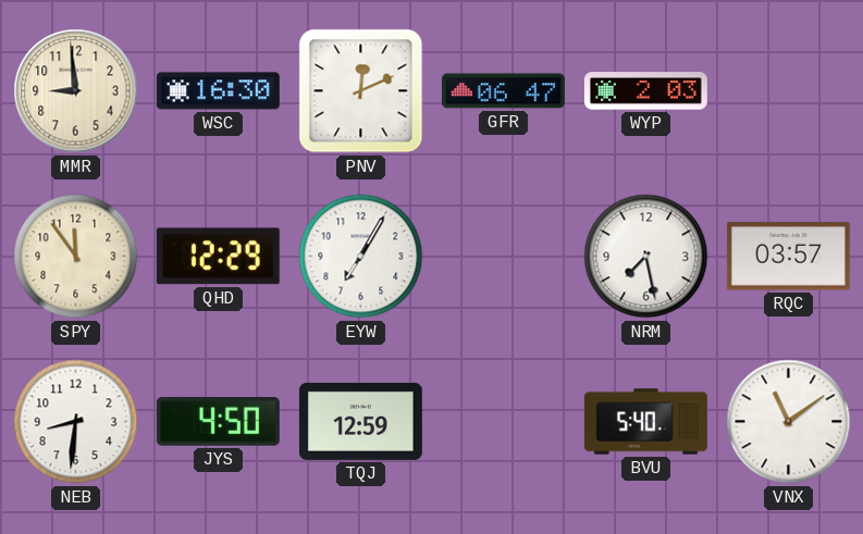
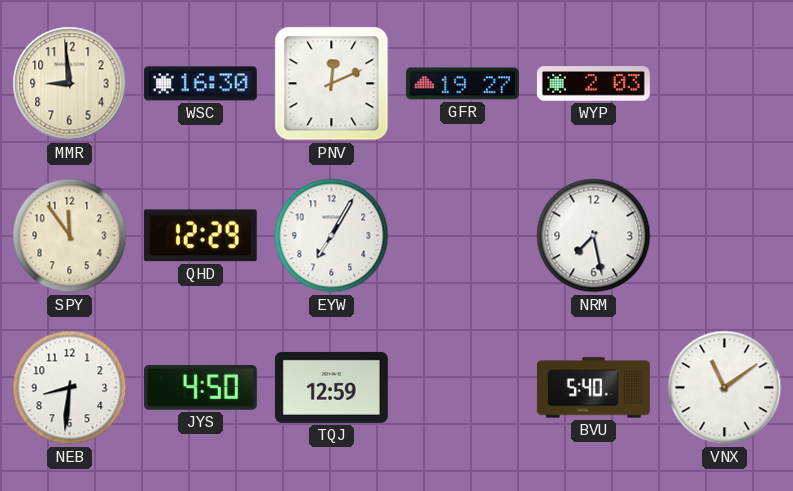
GFR: 06:47 -> 19:27
RQC: 03:57 -> none
